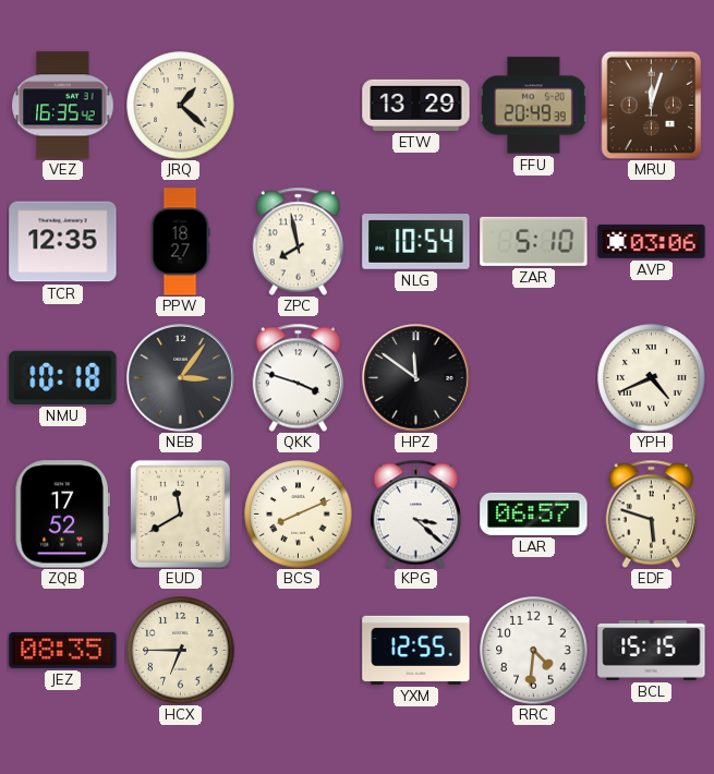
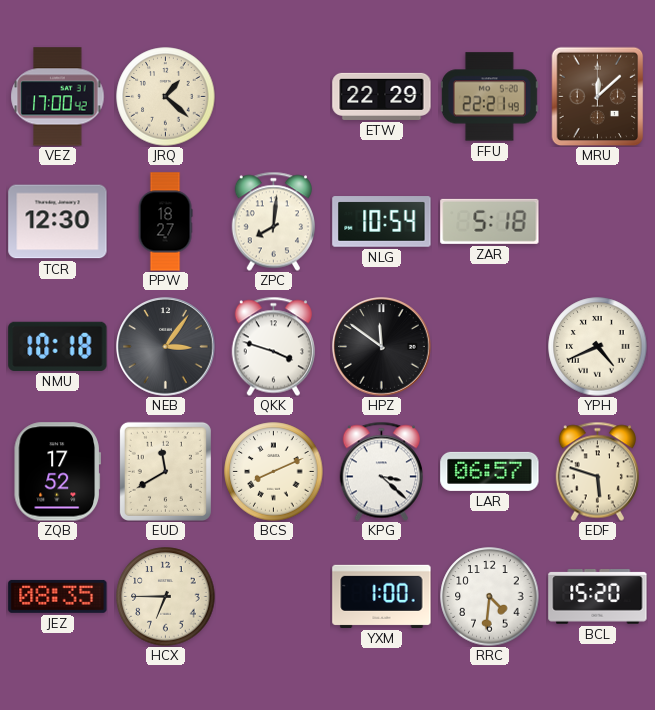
VEZ: 16:35 -> 17:00
ETW: 13:29 -> 22:29
FFU: 20:49 -> 22:21
MRU: 12:03 -> 12:08
TCR: 12:35 -> 12:30
ZPC: 7:58 -> 8:01
ZAR: 5:10 -> 5:18
AVP: 03:06 -> none
YXM: 12:55 -> 1:00
BCL: 15:15 -> 15:20
